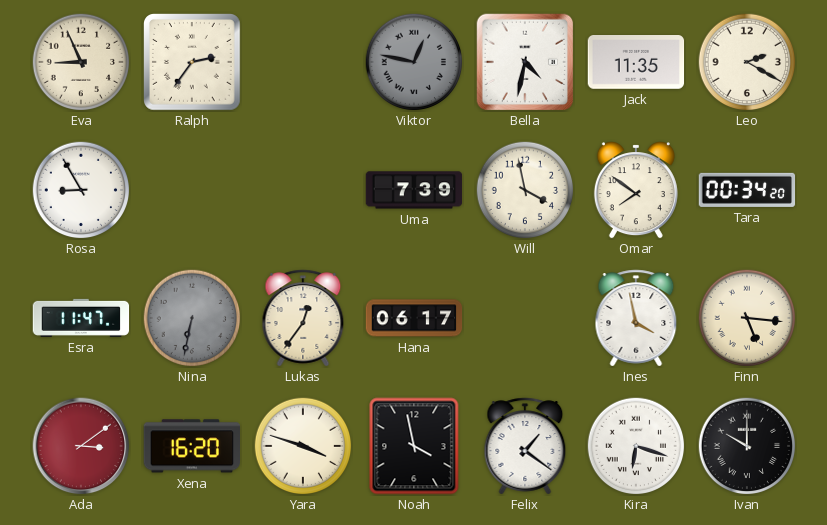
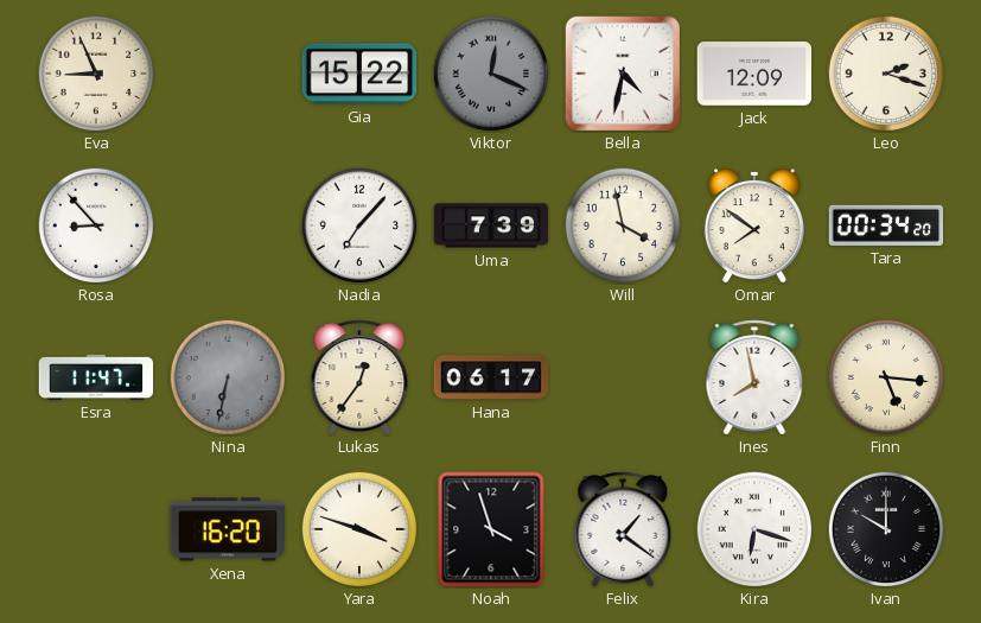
Ralph: 2:36 -> none
Gia: none -> 15:22
Viktor: 12:47 -> 12:19
Jack: 11:35 -> 12:09
Leo: 2:20 -> 2:18
Rosa: 8:55 -> 8:53
Nadia: none -> 7:07
Ines: 3:58 -> 7:58
Ada: 3:09 -> none
Noah: 3:58 -> 3:57
